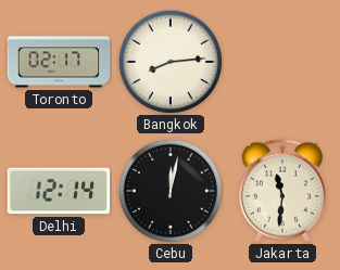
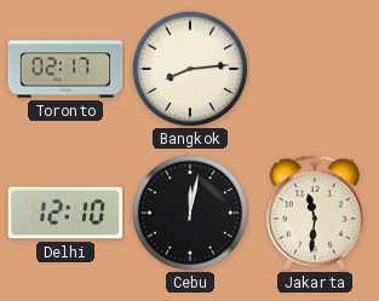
Delhi: 12:14 -> 12:10
